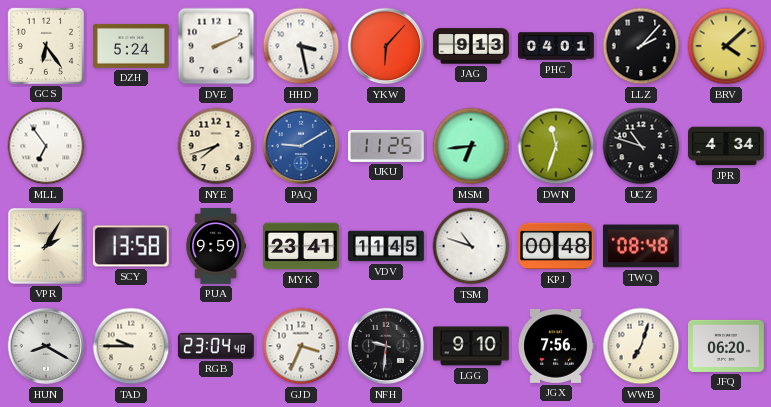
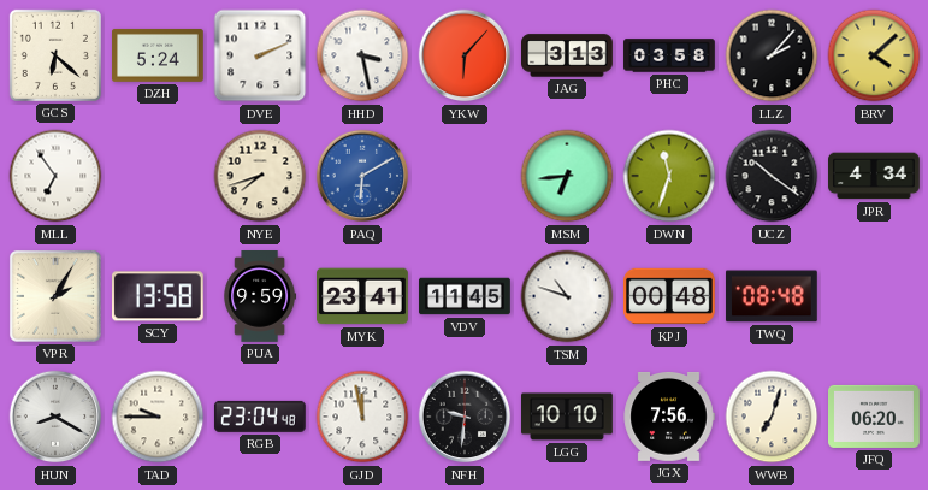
GCS: 6:24 -> 6:22
JAG: 9:13 -> 3:13
PHC: 04:01 -> 03:58
PAQ: 9:10 -> 6:10
UKU: 11:25 -> none
UCZ: 10:48 -> 10:21
GJD: 3:34 -> 11:58
LGG: 9:10 -> 10:10
